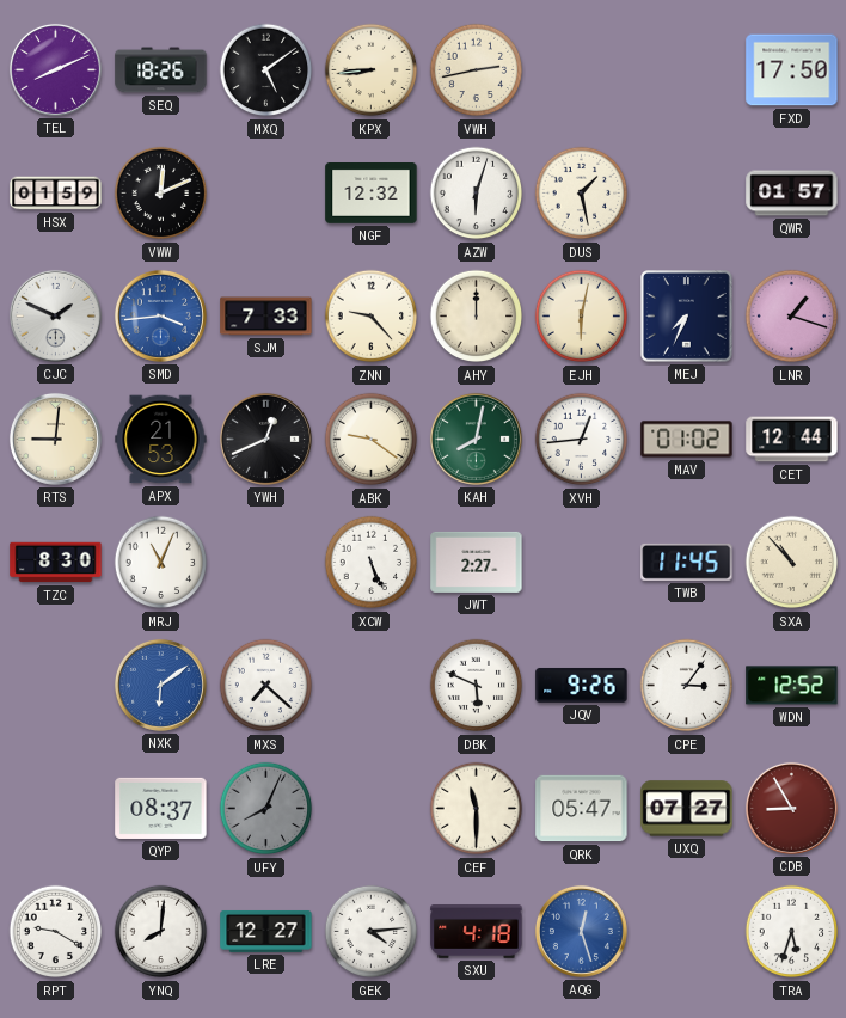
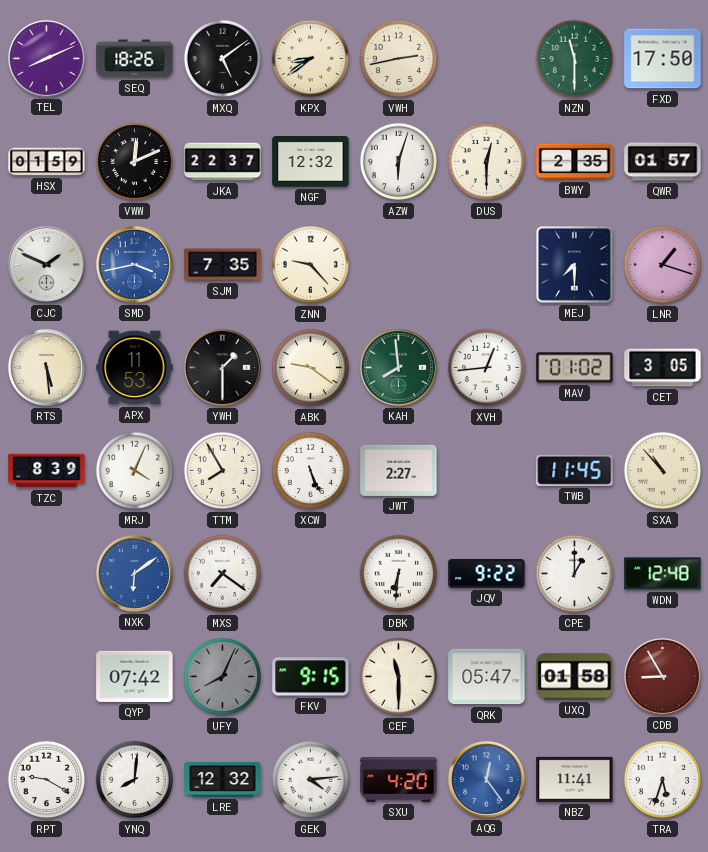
KPX: 8:44 -> 8:39
NZN: none -> 11:30
JKA: none -> 22:37
DUS: 1:28 -> 12:30
BWY: none -> 2:35
SMD: 3:44 -> 3:43
SJM: 7:33 -> 7:35
AHY: 12:00 -> none
EJH: 6:02 -> none
MEJ: 7:34 -> 7:30
RTS: 9:01 -> 5:29
APX: 21:53 -> 11:53
YWH: 12:41 -> 1:30
KAH: 8:02 -> 7:59
CET: 12:44 -> 3:05
TZC: 8:30 -> 8:39
MRJ: 11:04 -> 4:04
TTM: none -> 7:55
MXS: 7:22 -> 7:21
DBK: 5:49 -> 6:31
JQV: 9:26 -> 9:22
CPE: 3:06 -> 1:00
WDN: 12:52 -> 12:48
QYP: 08:37 -> 07:42
FKV: none -> 9:15
UXQ: 07:27 -> 01:58
LRE: 12:27 -> 12:32
SXU: 4:18 -> 4:20
AQG: 12:27 -> 12:24
NBZ: none -> 11:41
